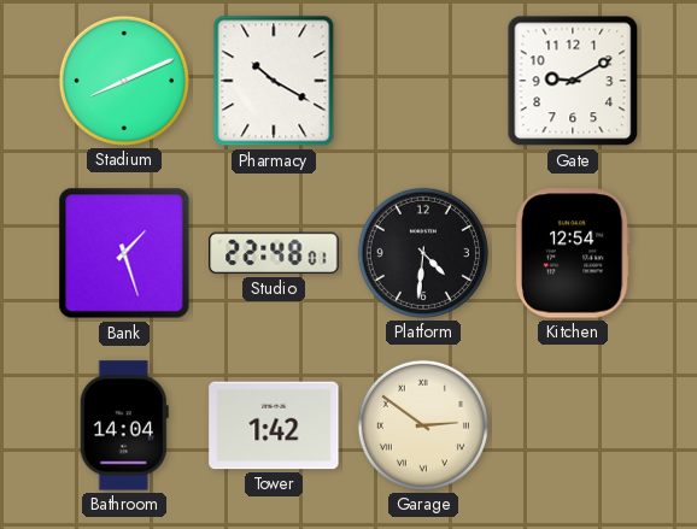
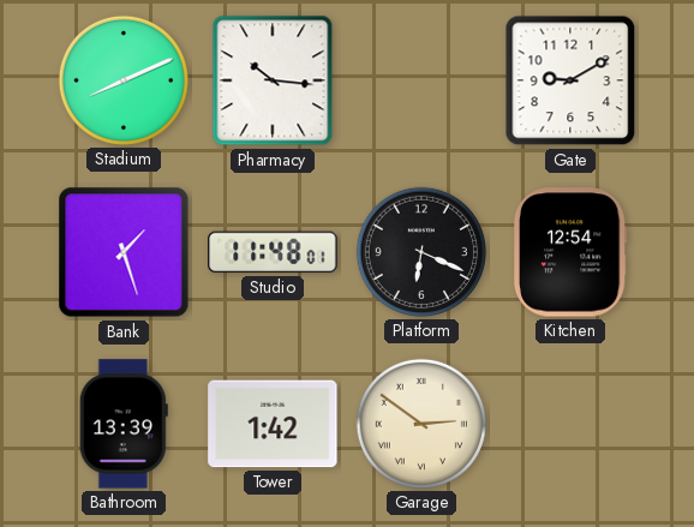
Pharmacy: 10:20 -> 10:16
Studio: 22:48 -> 11:48
Platform: 4:31 -> 6:19
Bathroom: 14:04 -> 13:39
